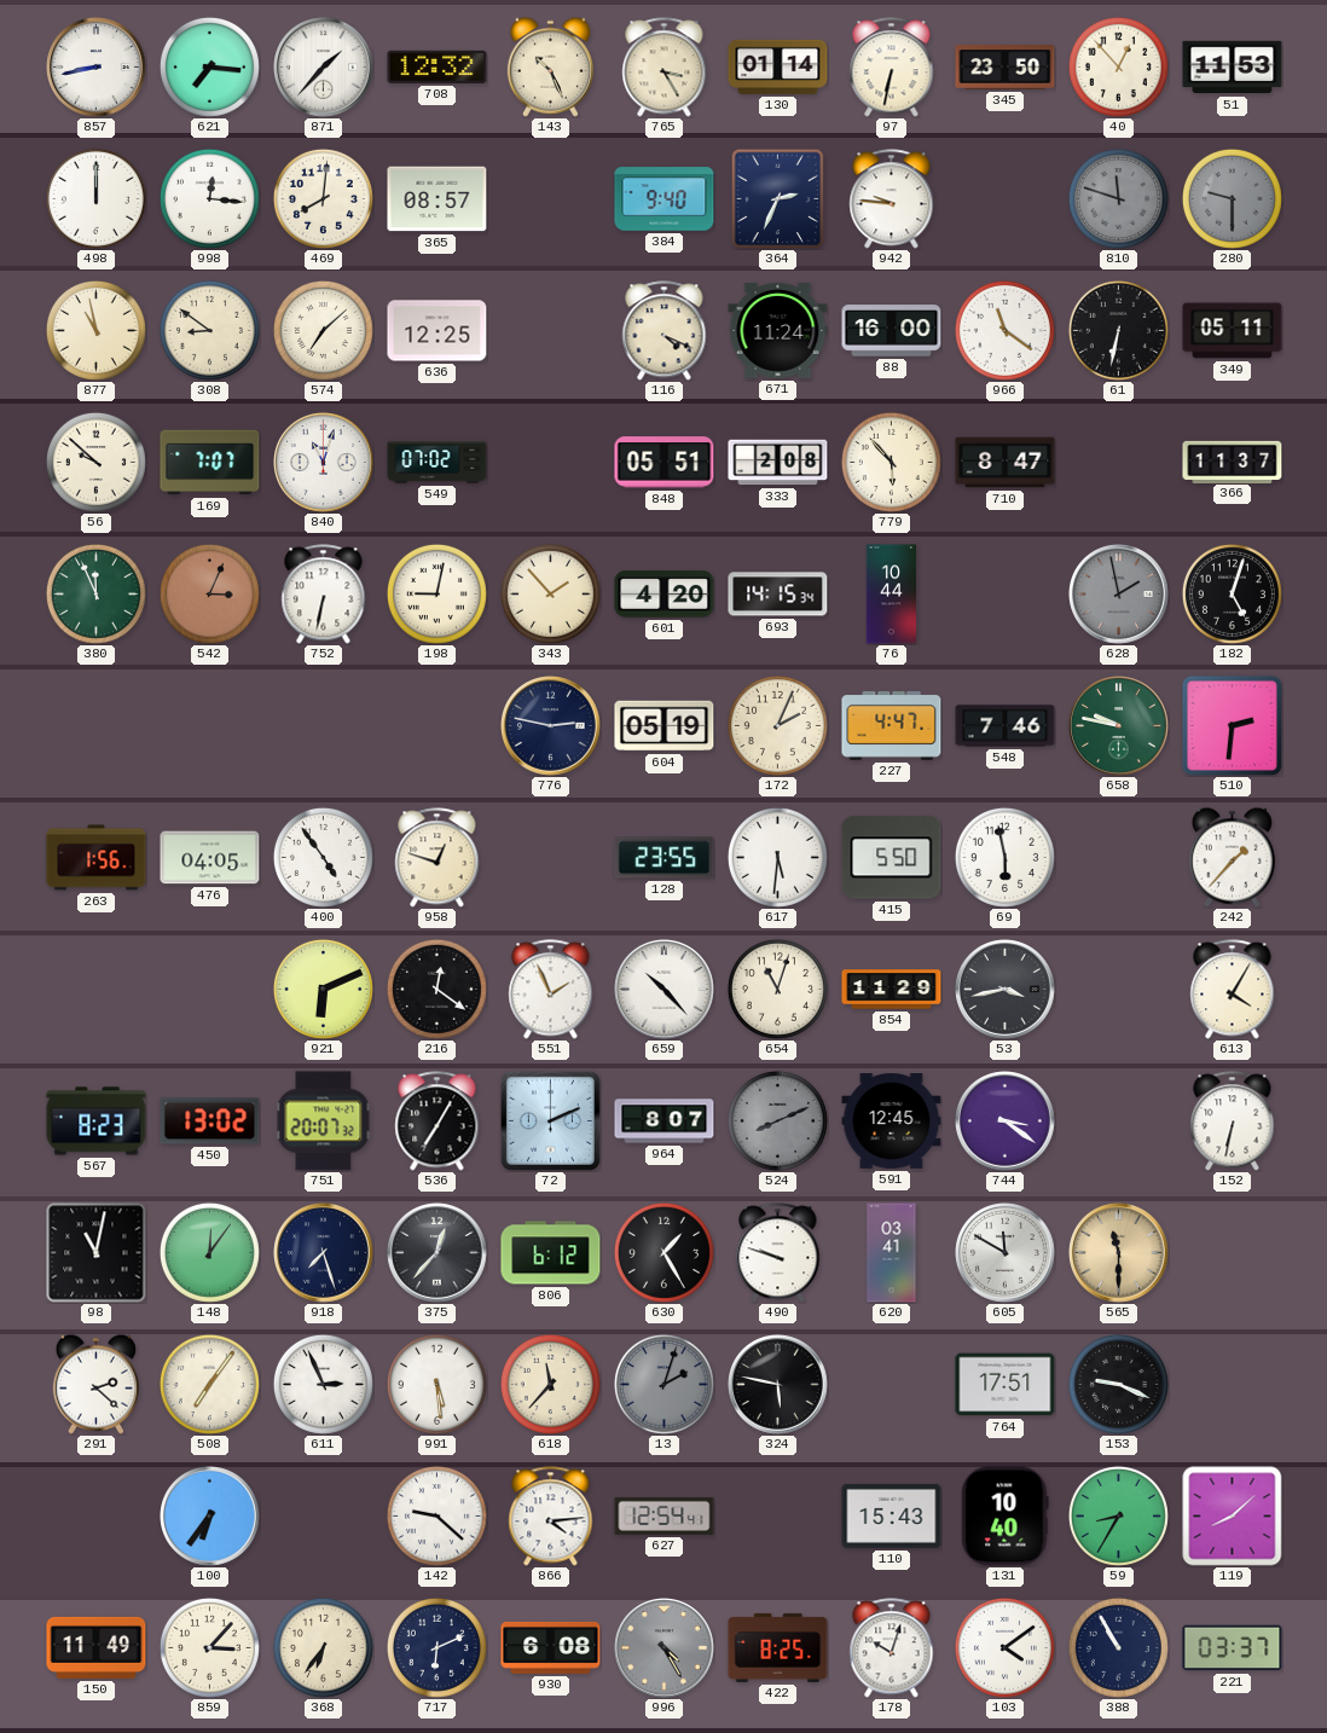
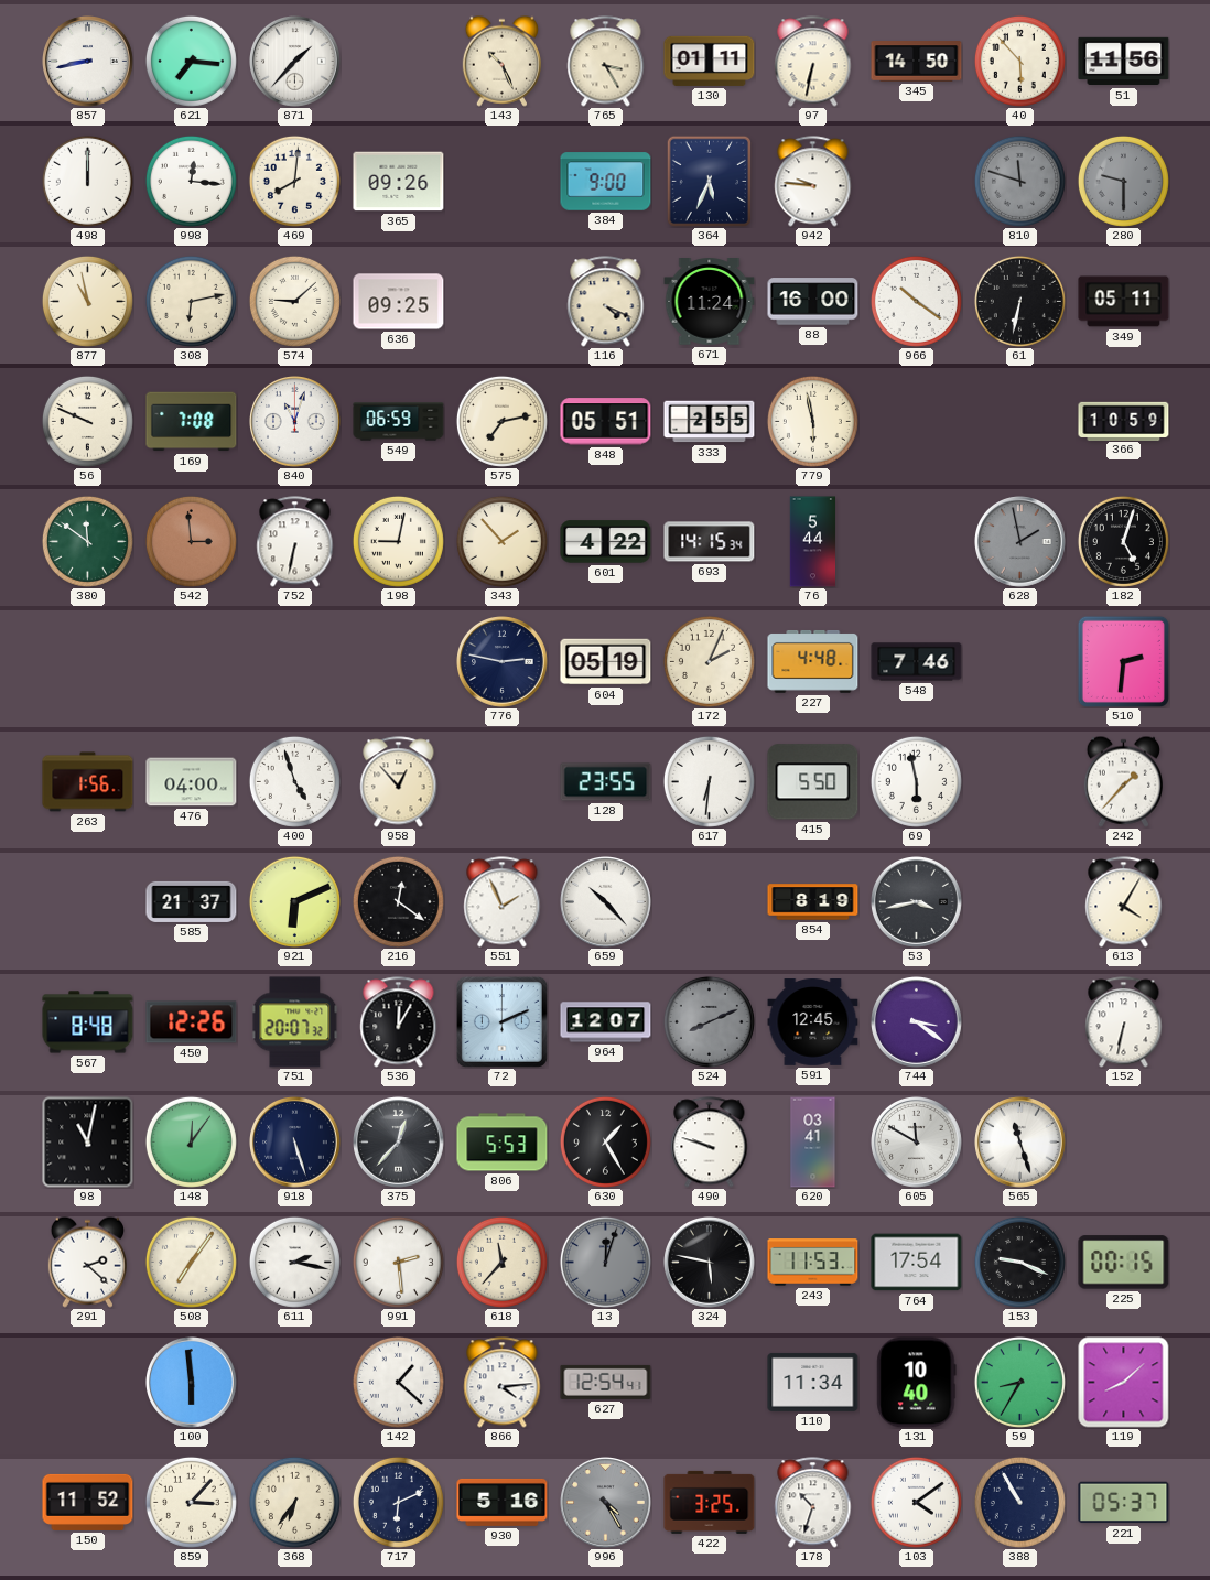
708: 12:32 -> none
130: 01:14 -> 01:11
345: 23:50 -> 14:50
40: 12:53 -> 5:53
51: 11:53 -> 11:56
365: 08:57 -> 09:26
384: 9:40 -> 9:00
364: 2:34 -> 5:34
308: 8:51 -> 6:13
574: 7:08 -> 9:08
636: 12:25 -> 09:25
966: 11:21 -> 10:21
56: 9:52 -> 9:49
169: 7:07 -> 7:08
549: 07:02 -> 06:59
575: none -> 7:13
333: 2:08 -> 2:55
779: 5:53 -> 5:58
710: 8:47 -> none
366: 11:37 -> 10:59
380: 11:56 -> 11:51
542: 3:04 -> 2:59
601: 4:20 -> 4:22
76: 10:44 -> 5:44
227: 4:47 -> 4:48
658: 9:47 -> none
476: 04:05 -> 04:00
400: 4:54 -> 4:57
958: 12:48 -> 12:53
617: 5:31 -> 6:31
585: none -> 21:37
654: 11:03 -> none
854: 11:29 -> 8:19
567: 8:23 -> 8:48
450: 13:02 -> 12:26
536: 7:05 -> 12:05
964: 8:07 -> 12:07
918: 7:27 -> 5:27
806: 6:12 -> 5:53
565: 11:30 -> 11:27
565 dial: champagne -> white
611: 2:56 -> 2:17
991: 5:29 -> 2:29
13: 2:03 -> 12:03
243: none -> 11:53
764: 17:51 -> 17:54
225: none -> 00:15
100: 6:36 -> 5:59
142: 9:22 -> 1:22
110: 15:43 -> 11:34
150: 11:49 -> 11:52
930: 6:08 -> 5:16
422: 8:25 -> 3:25
178: 10:03 -> 10:33
221: 03:37 -> 05:37
